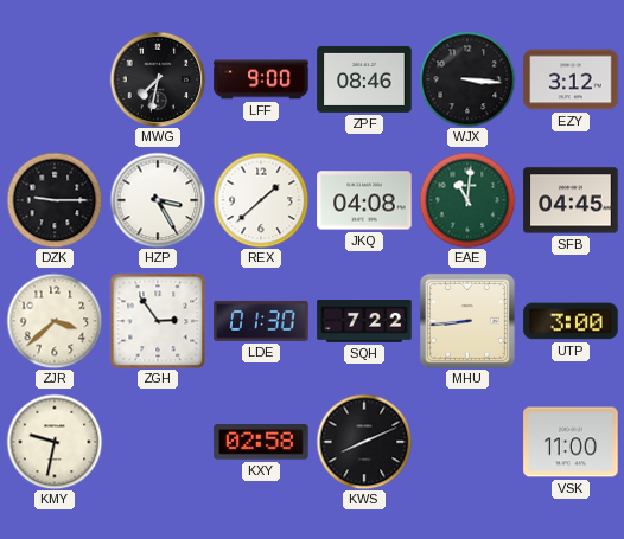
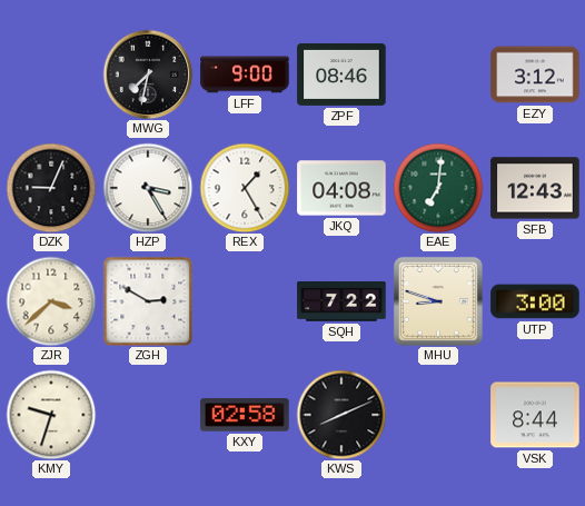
WJX: 3:16 -> none
DZK: 9:15 -> 9:04
REX: 1:38 -> 1:25
EAE: 11:01 -> 7:01
SFB: 04:45 -> 12:43
ZGH: 2:54 -> 2:50
LDE: 01:30 -> none
MHU: 8:44 -> 8:48
KMY: 9:32 -> 9:33
VSK: 11:00 -> 8:44
